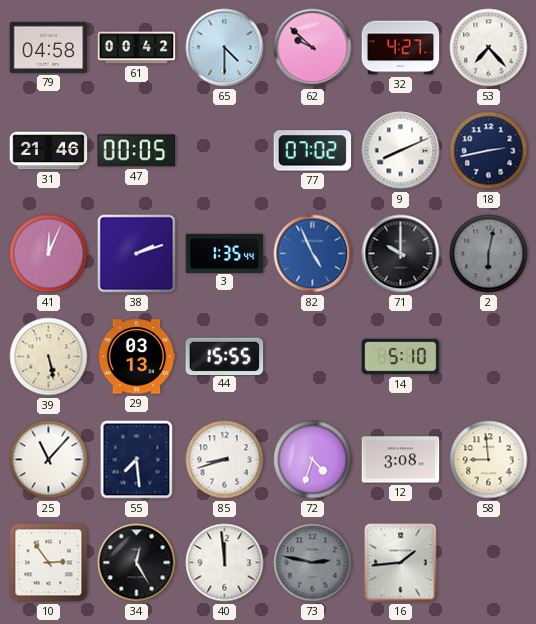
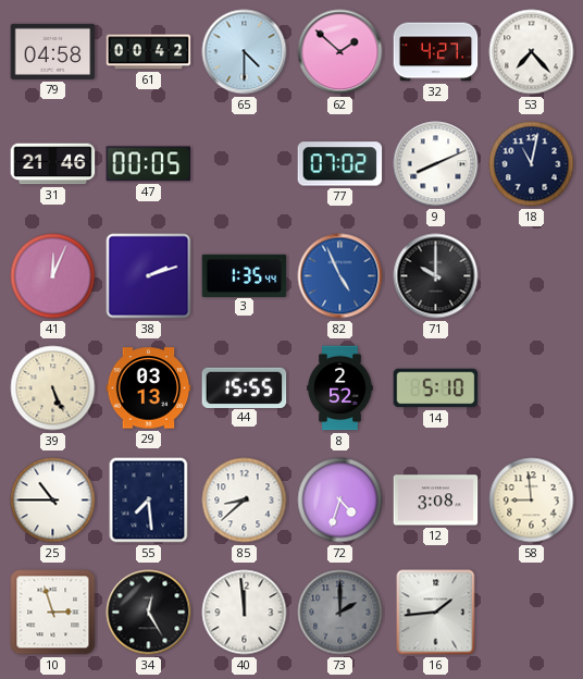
62: 9:52 -> 1:52
18: 2:43 -> 11:02
2: 6:02 -> none
39: 5:28 -> 5:26
8: none -> 2:52
25: 11:07 -> 10:45
85: 8:42 -> 8:38
10: 2:54 -> 2:57
73: 2:47 -> 2:00
